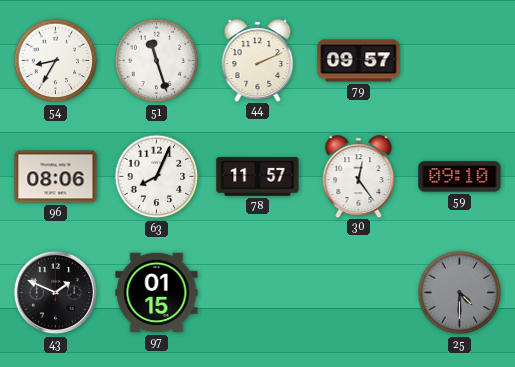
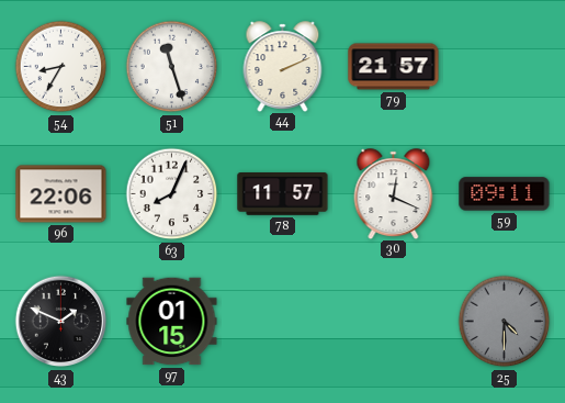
79: 09:57 -> 21:57
96: 08:06 -> 22:06
30: 12:24 -> 12:19
59: 09:10 -> 09:11
